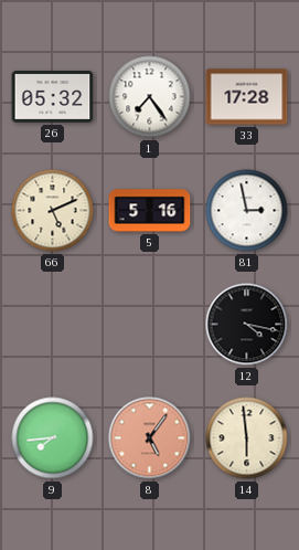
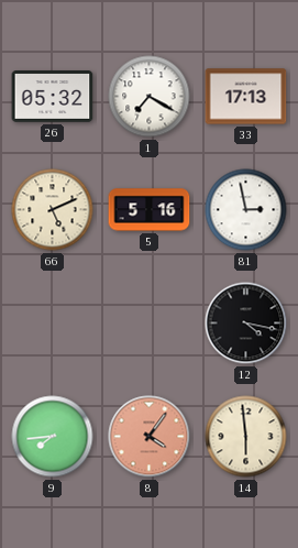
1: 7:24 -> 7:20
33: 17:28 -> 17:13
8: 5:06 -> 4:06
